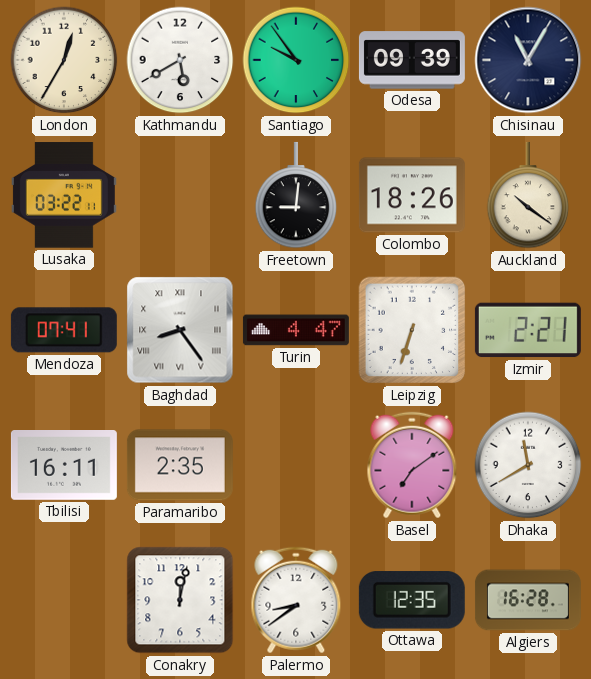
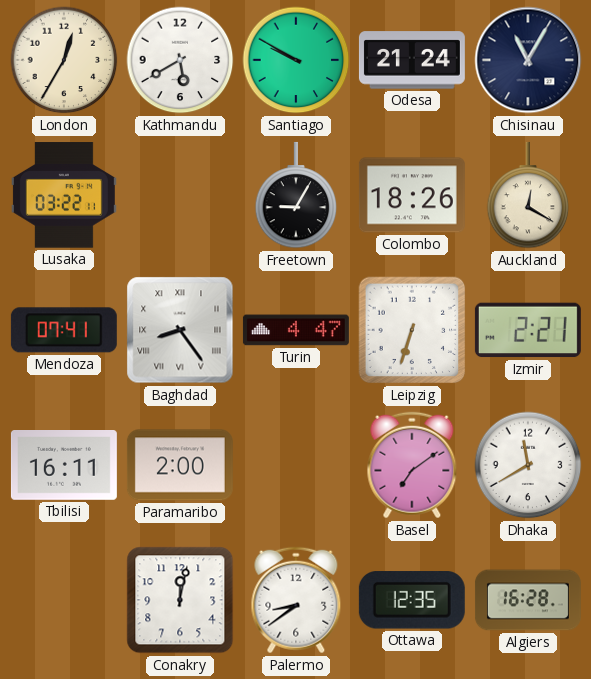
Santiago: 9:54 -> 9:50
Odesa: 09:39 -> 21:24
Freetown: 9:01 -> 9:05
Auckland: 10:21 -> 12:20
Paramaribo: 2:35 -> 2:00
